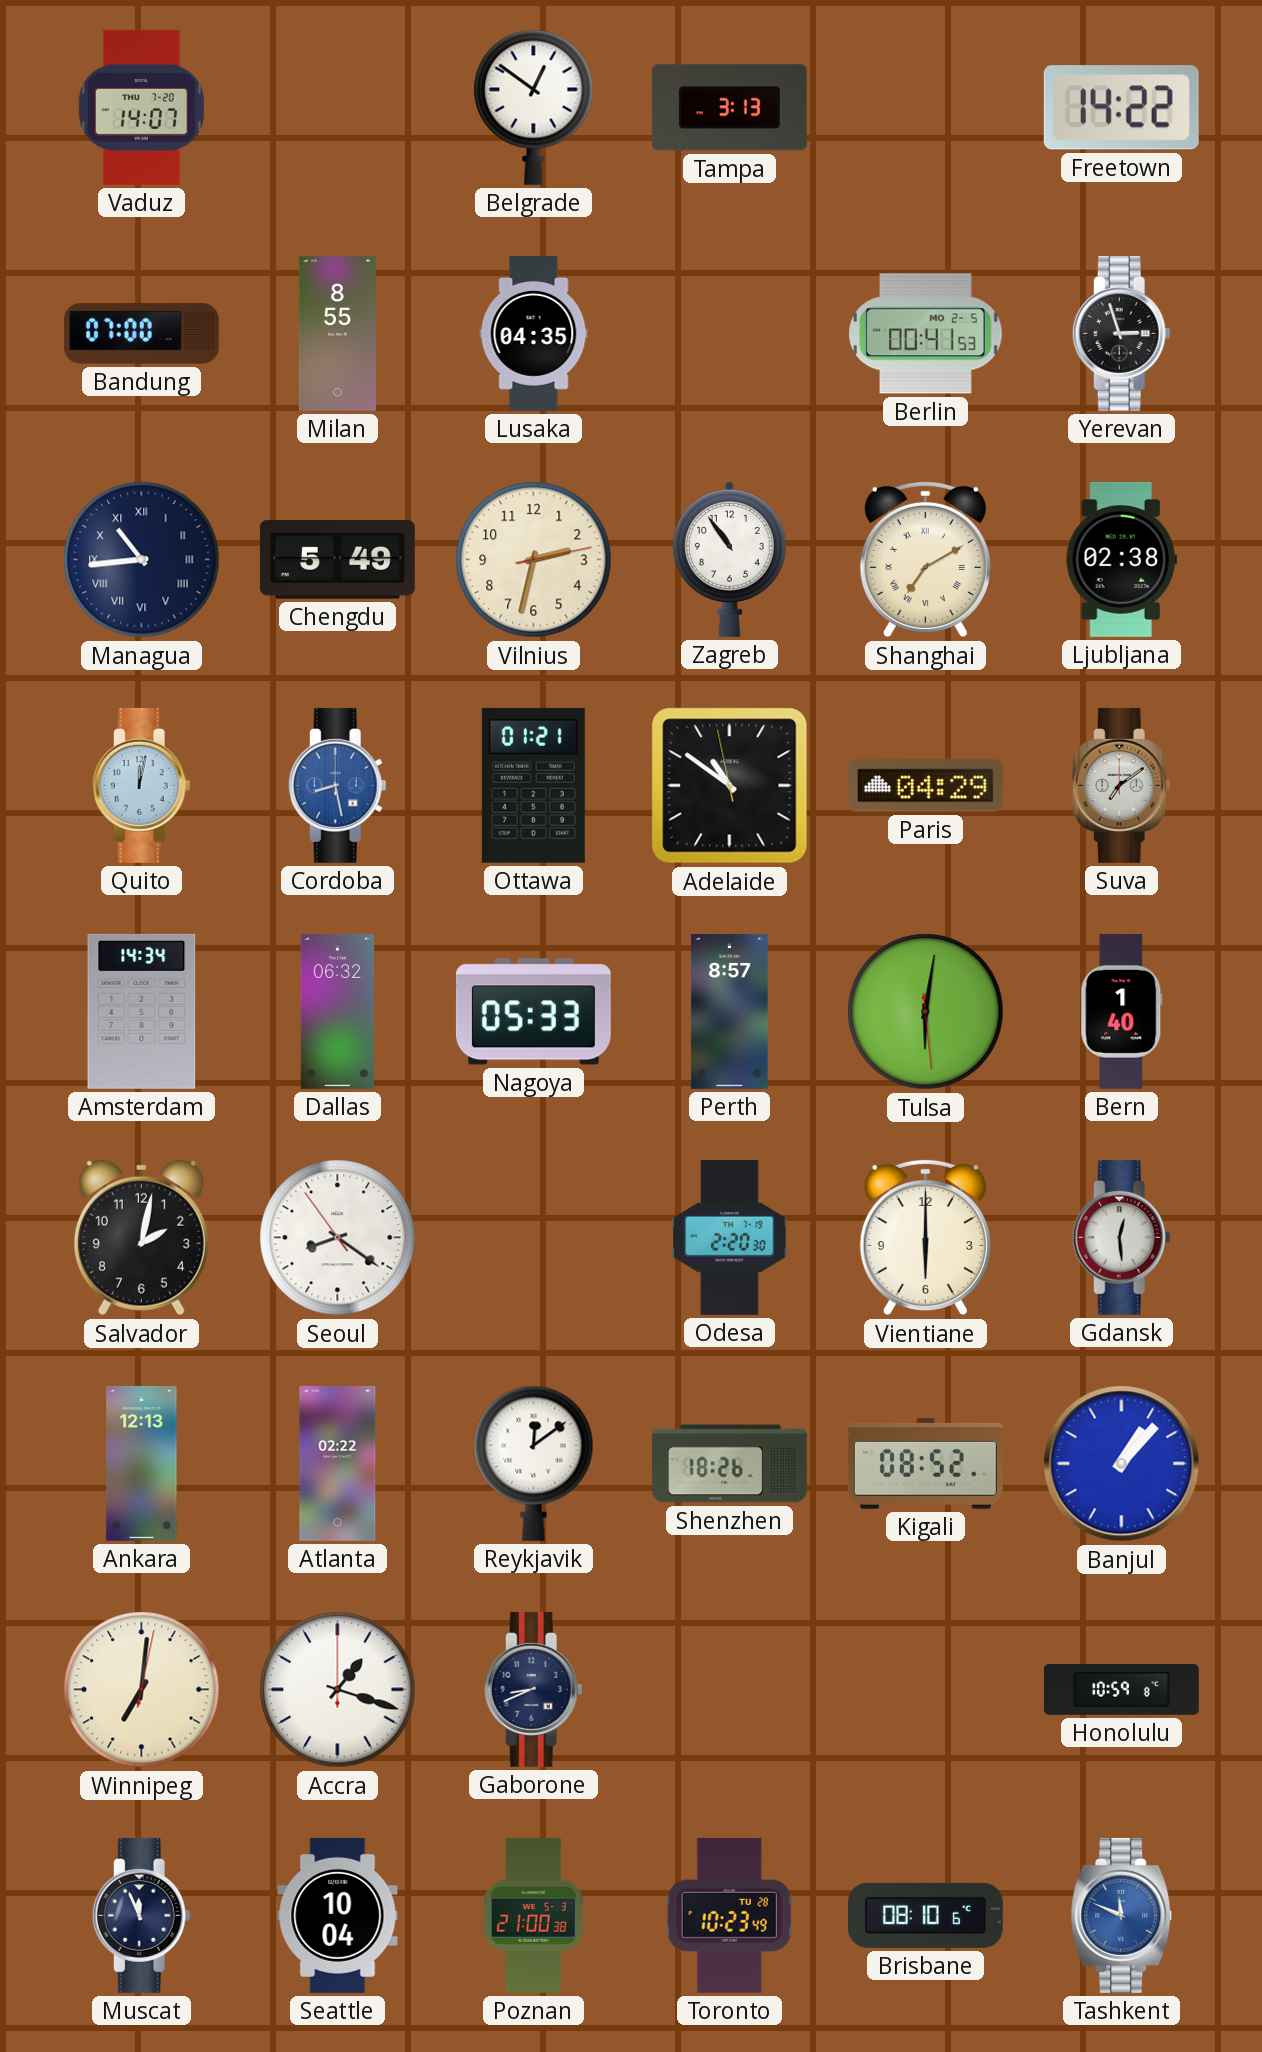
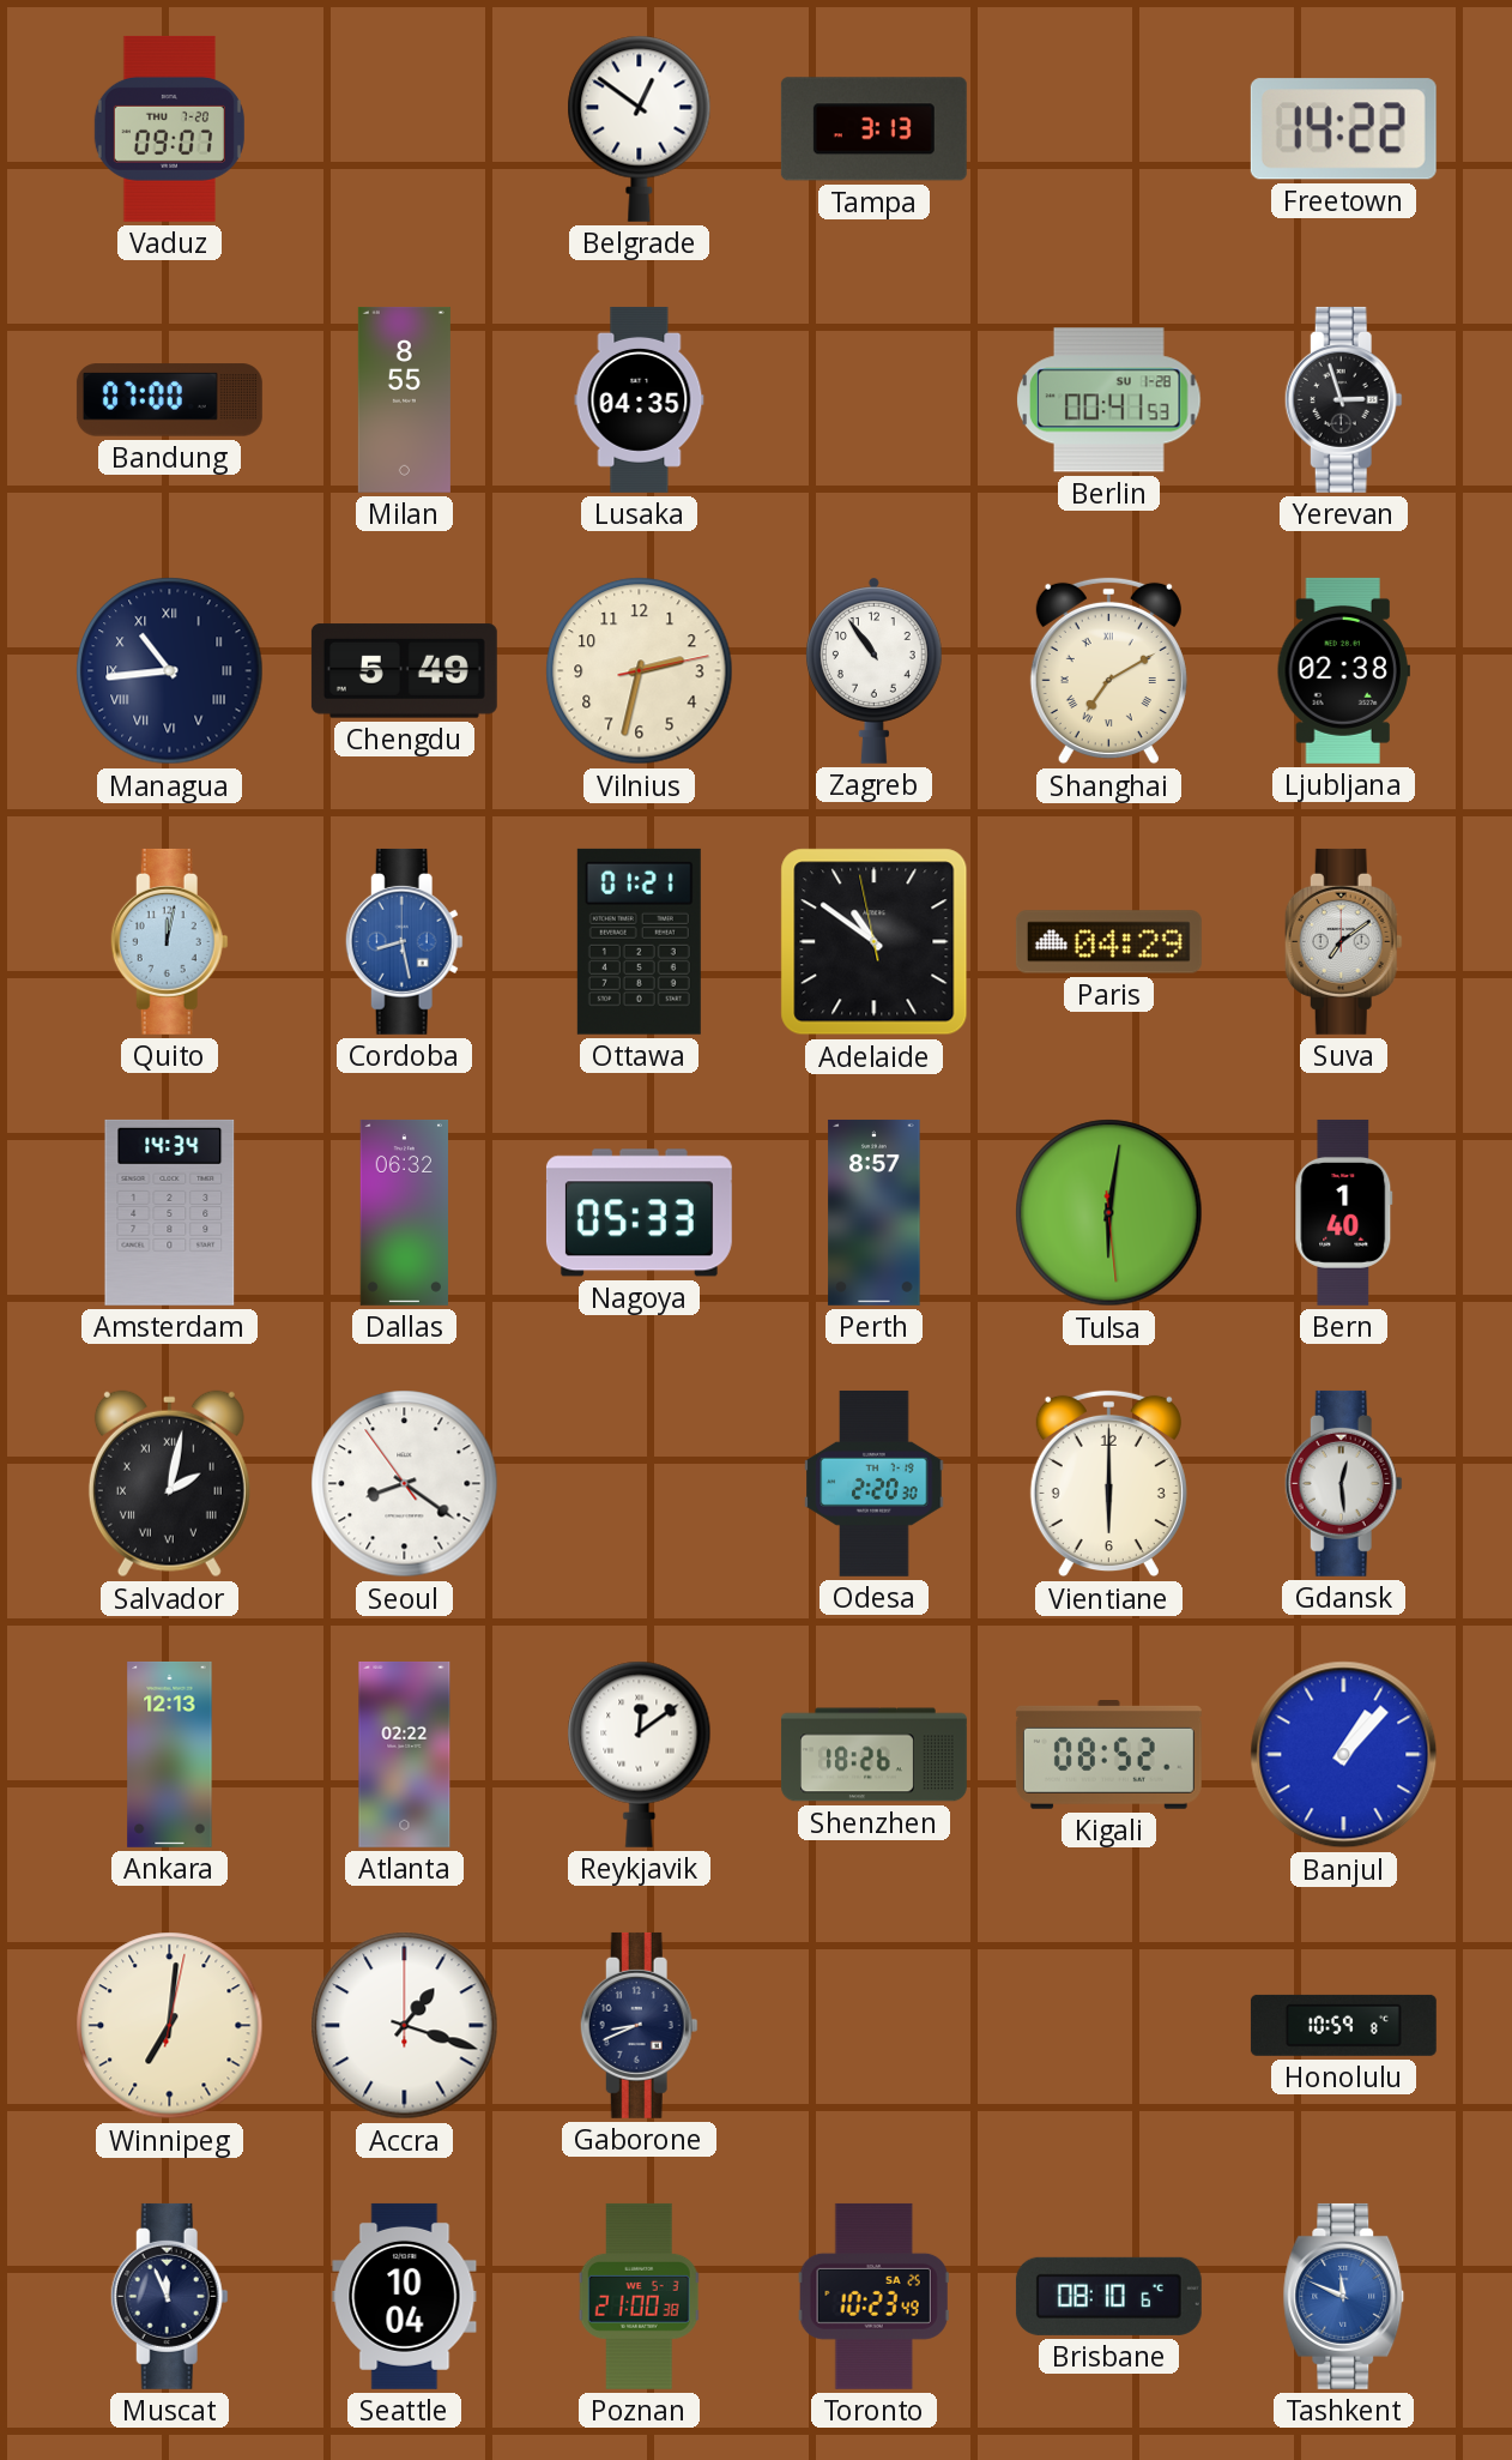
Vaduz: 14:07 -> 09:07
Berlin date: MO 2-5 -> SU 1-28
Salvador numerals: Arabic -> Roman
Toronto date: TU 28 -> SA 25
